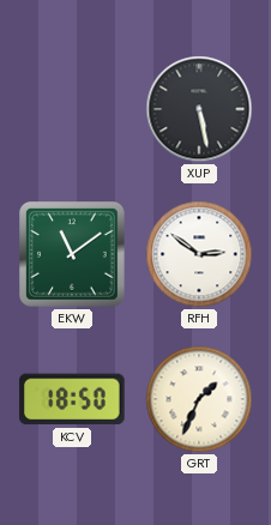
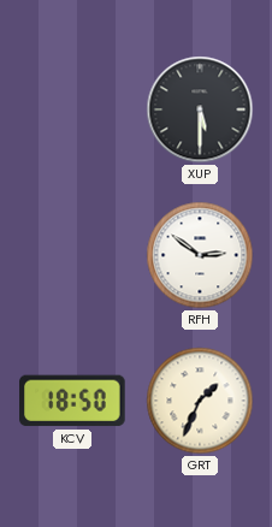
XUP: 5:28 -> 5:30
EKW: 11:09 -> none
